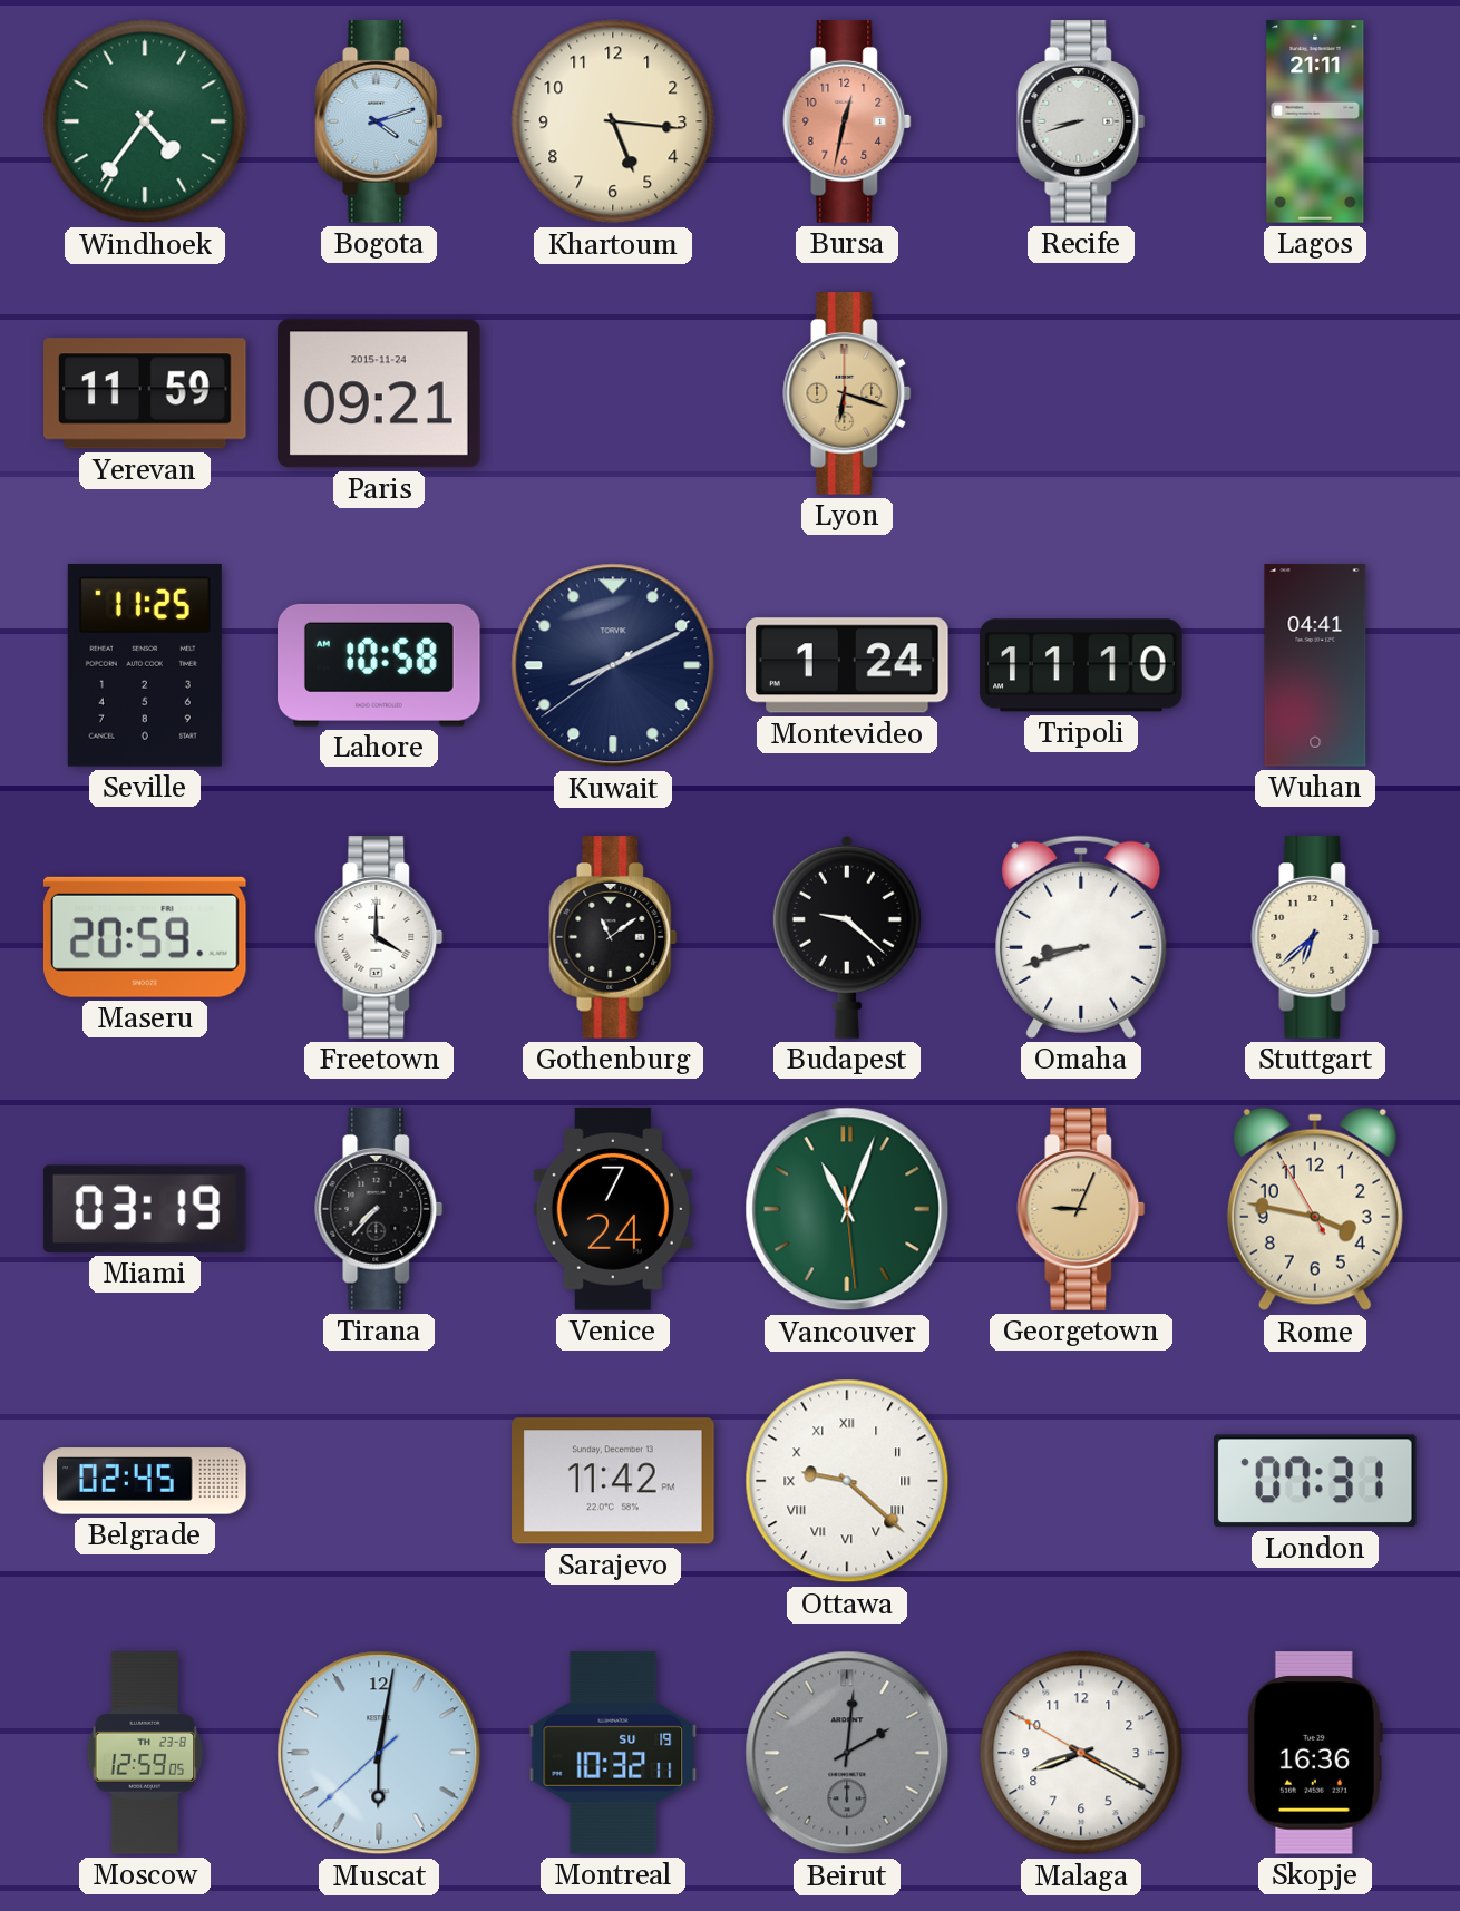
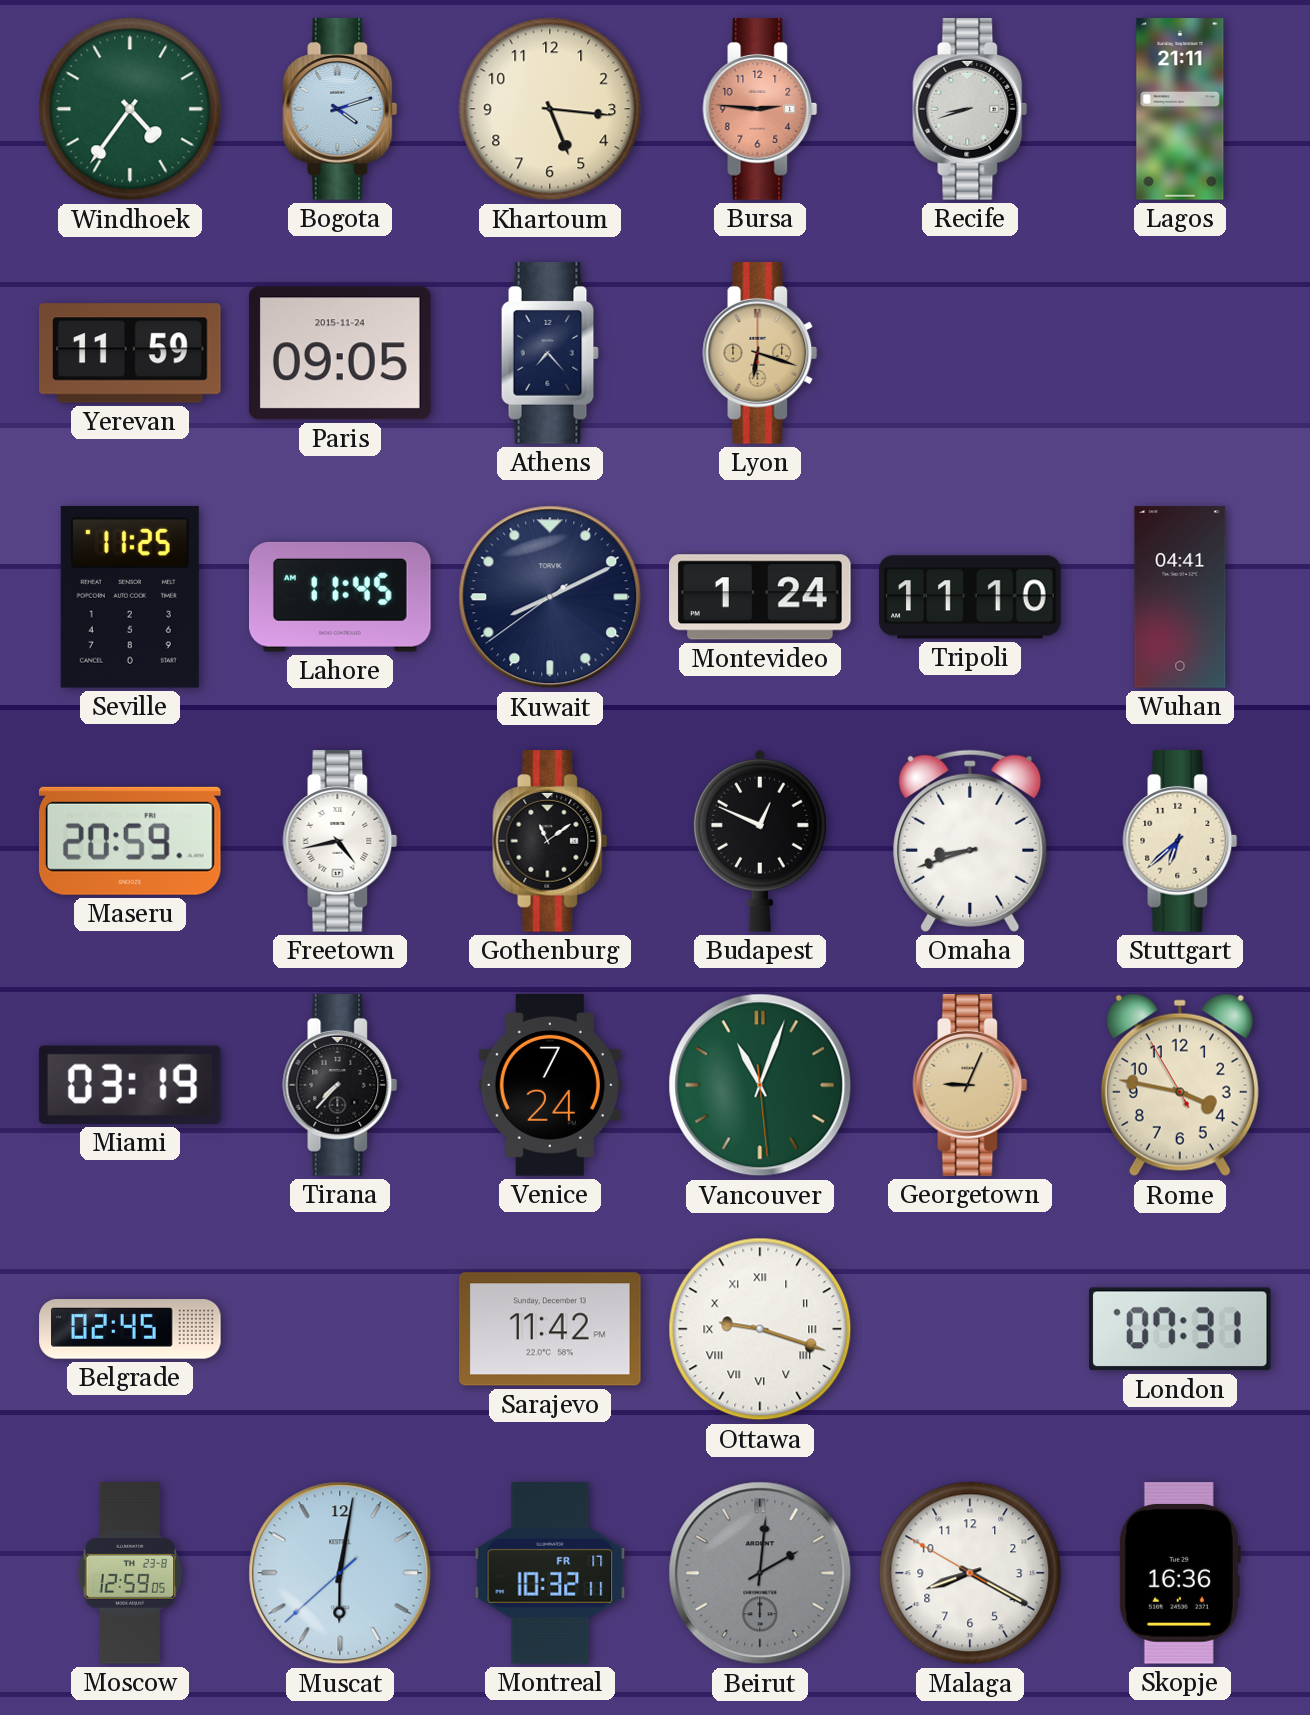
Bursa: 12:32 -> 2:46
Paris: 09:21 -> 09:05
Athens: none -> 7:23
Lahore: 10:58 -> 11:45
Freetown: 4:00 -> 4:43
Budapest: 9:22 -> 12:49
Ottawa: 9:22 -> 9:18
Montreal date: SU 19 -> FR 17
